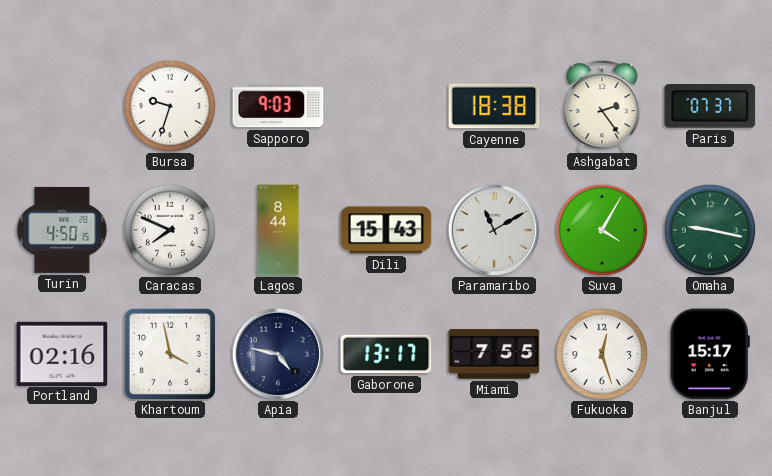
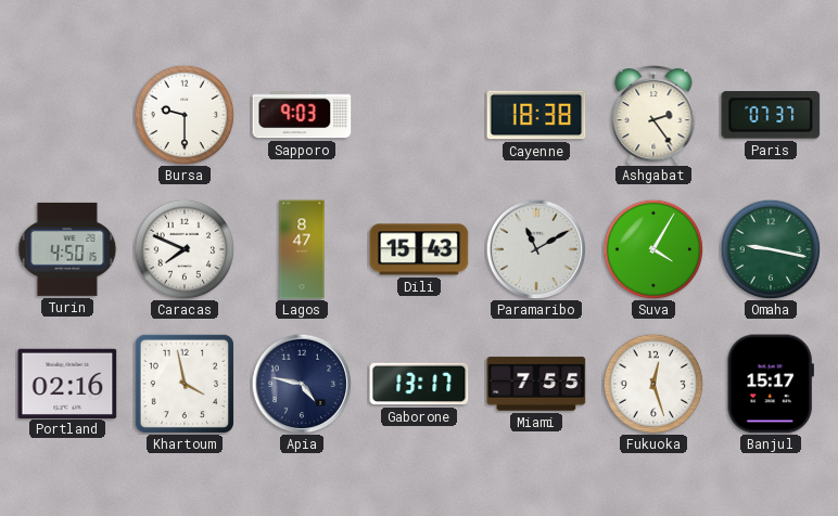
Bursa: 9:33 -> 9:30
Lagos: 8:44 -> 8:47
